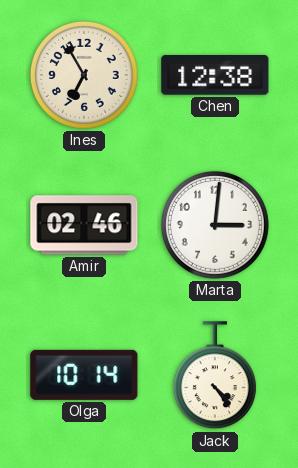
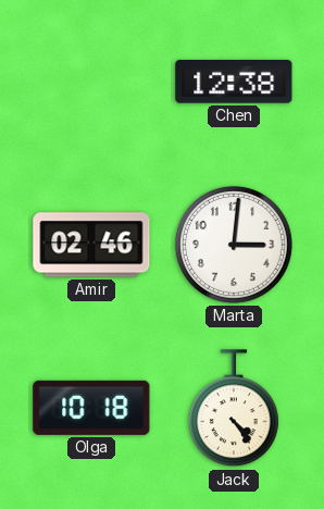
Ines: 6:55 -> none
Olga: 10:14 -> 10:18
